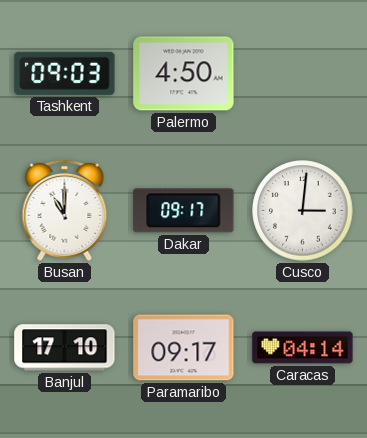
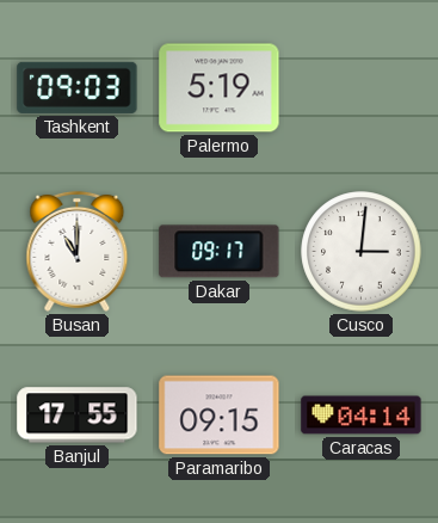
Palermo: 4:50 -> 5:19
Banjul: 17:10 -> 17:55
Paramaribo: 09:17 -> 09:15
